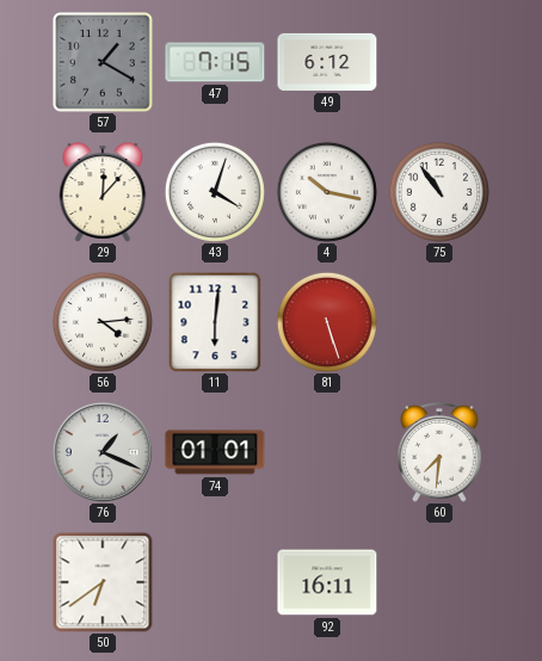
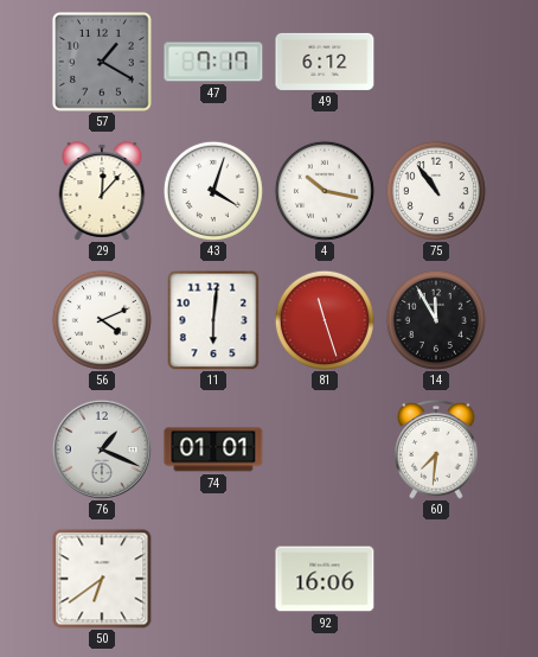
47: 7:15 -> 7:17
56: 4:14 -> 4:11
81: 5:27 -> 11:27
14: none -> 11:55
92: 16:11 -> 16:06
